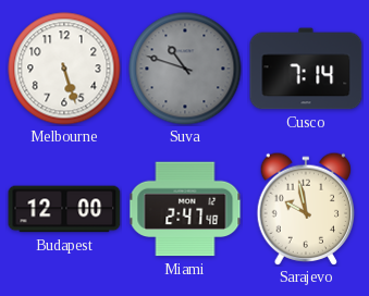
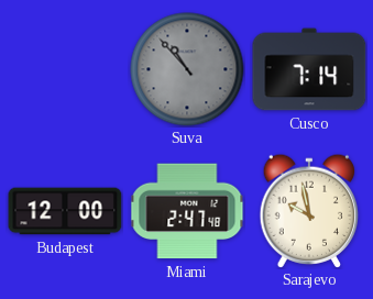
Melbourne: 5:27 -> none
Suva: 10:48 -> 10:53
